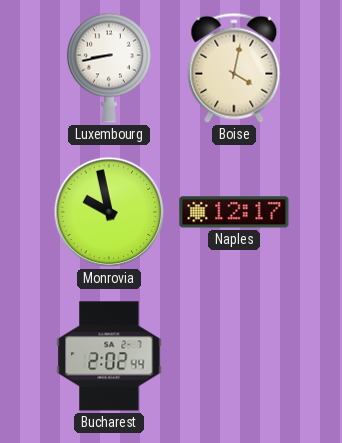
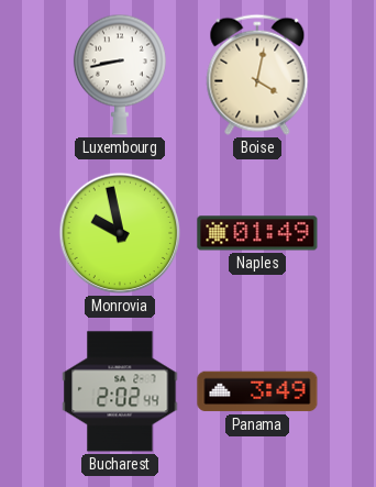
Naples: 12:17 -> 01:49
Panama: none -> 3:49
